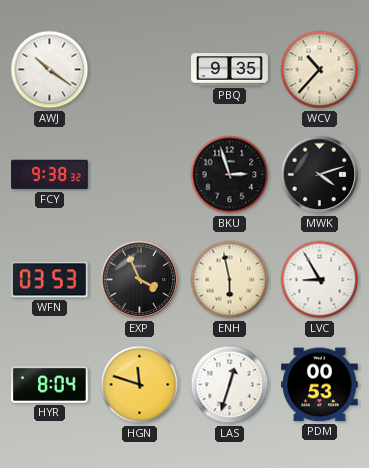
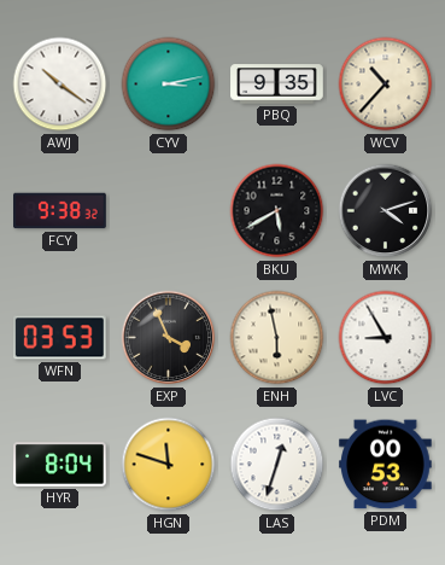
CYV: none -> 3:13
BKU: 2:57 -> 5:40
